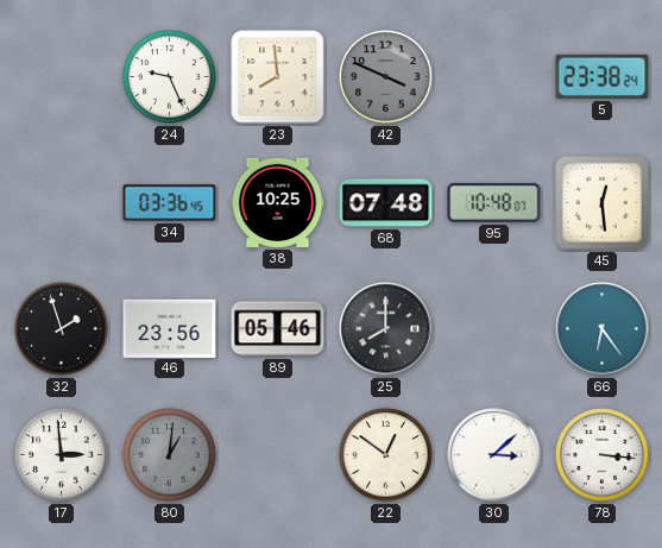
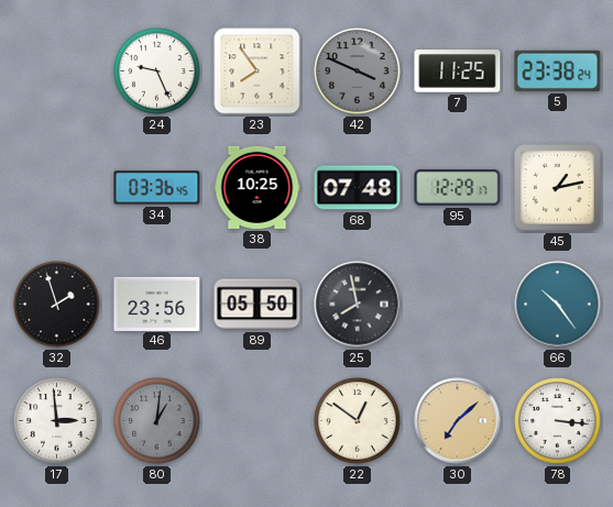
23: 7:59 -> 7:54
7: none -> 11:25
95: 10:48 -> 12:29
45: 12:29 -> 1:13
89: 05:46 -> 05:50
25: 8:00 -> 7:58
66: 6:24 -> 10:24
30: 3:08 -> 7:08
30 dial: white -> champagne
